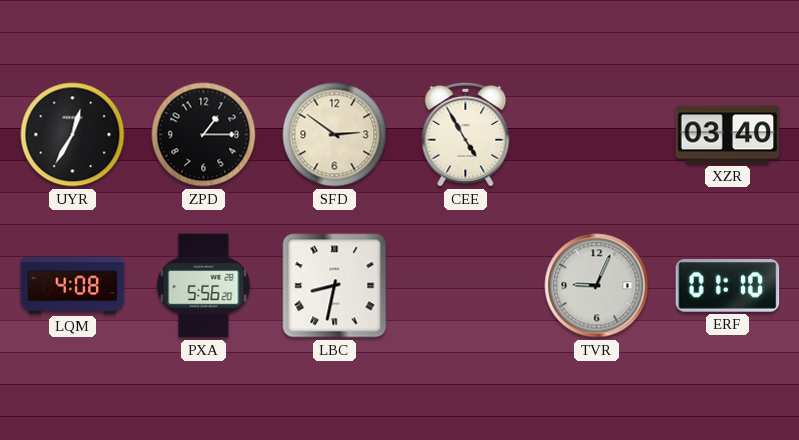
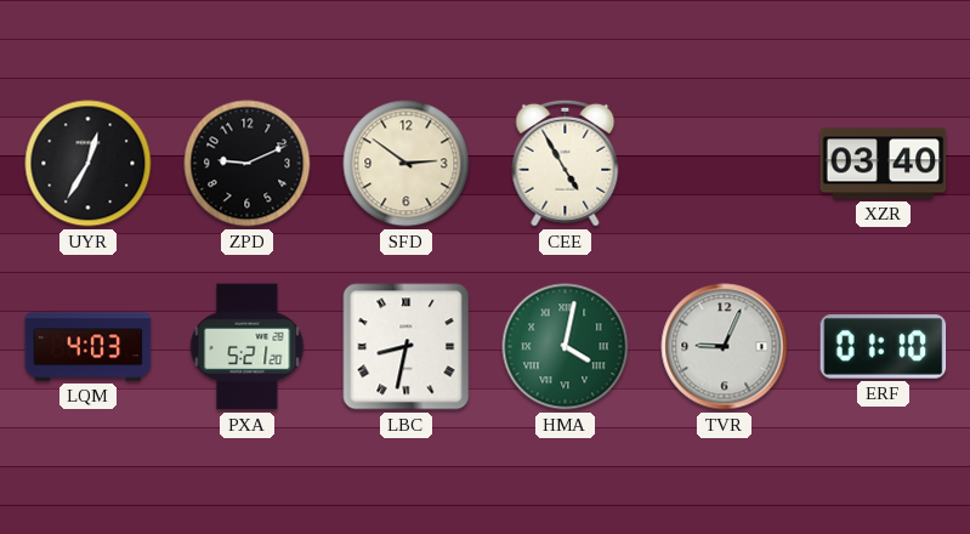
ZPD: 1:15 -> 9:11
LQM: 4:08 -> 4:03
PXA: 5:56 -> 5:21
HMA: none -> 4:02
